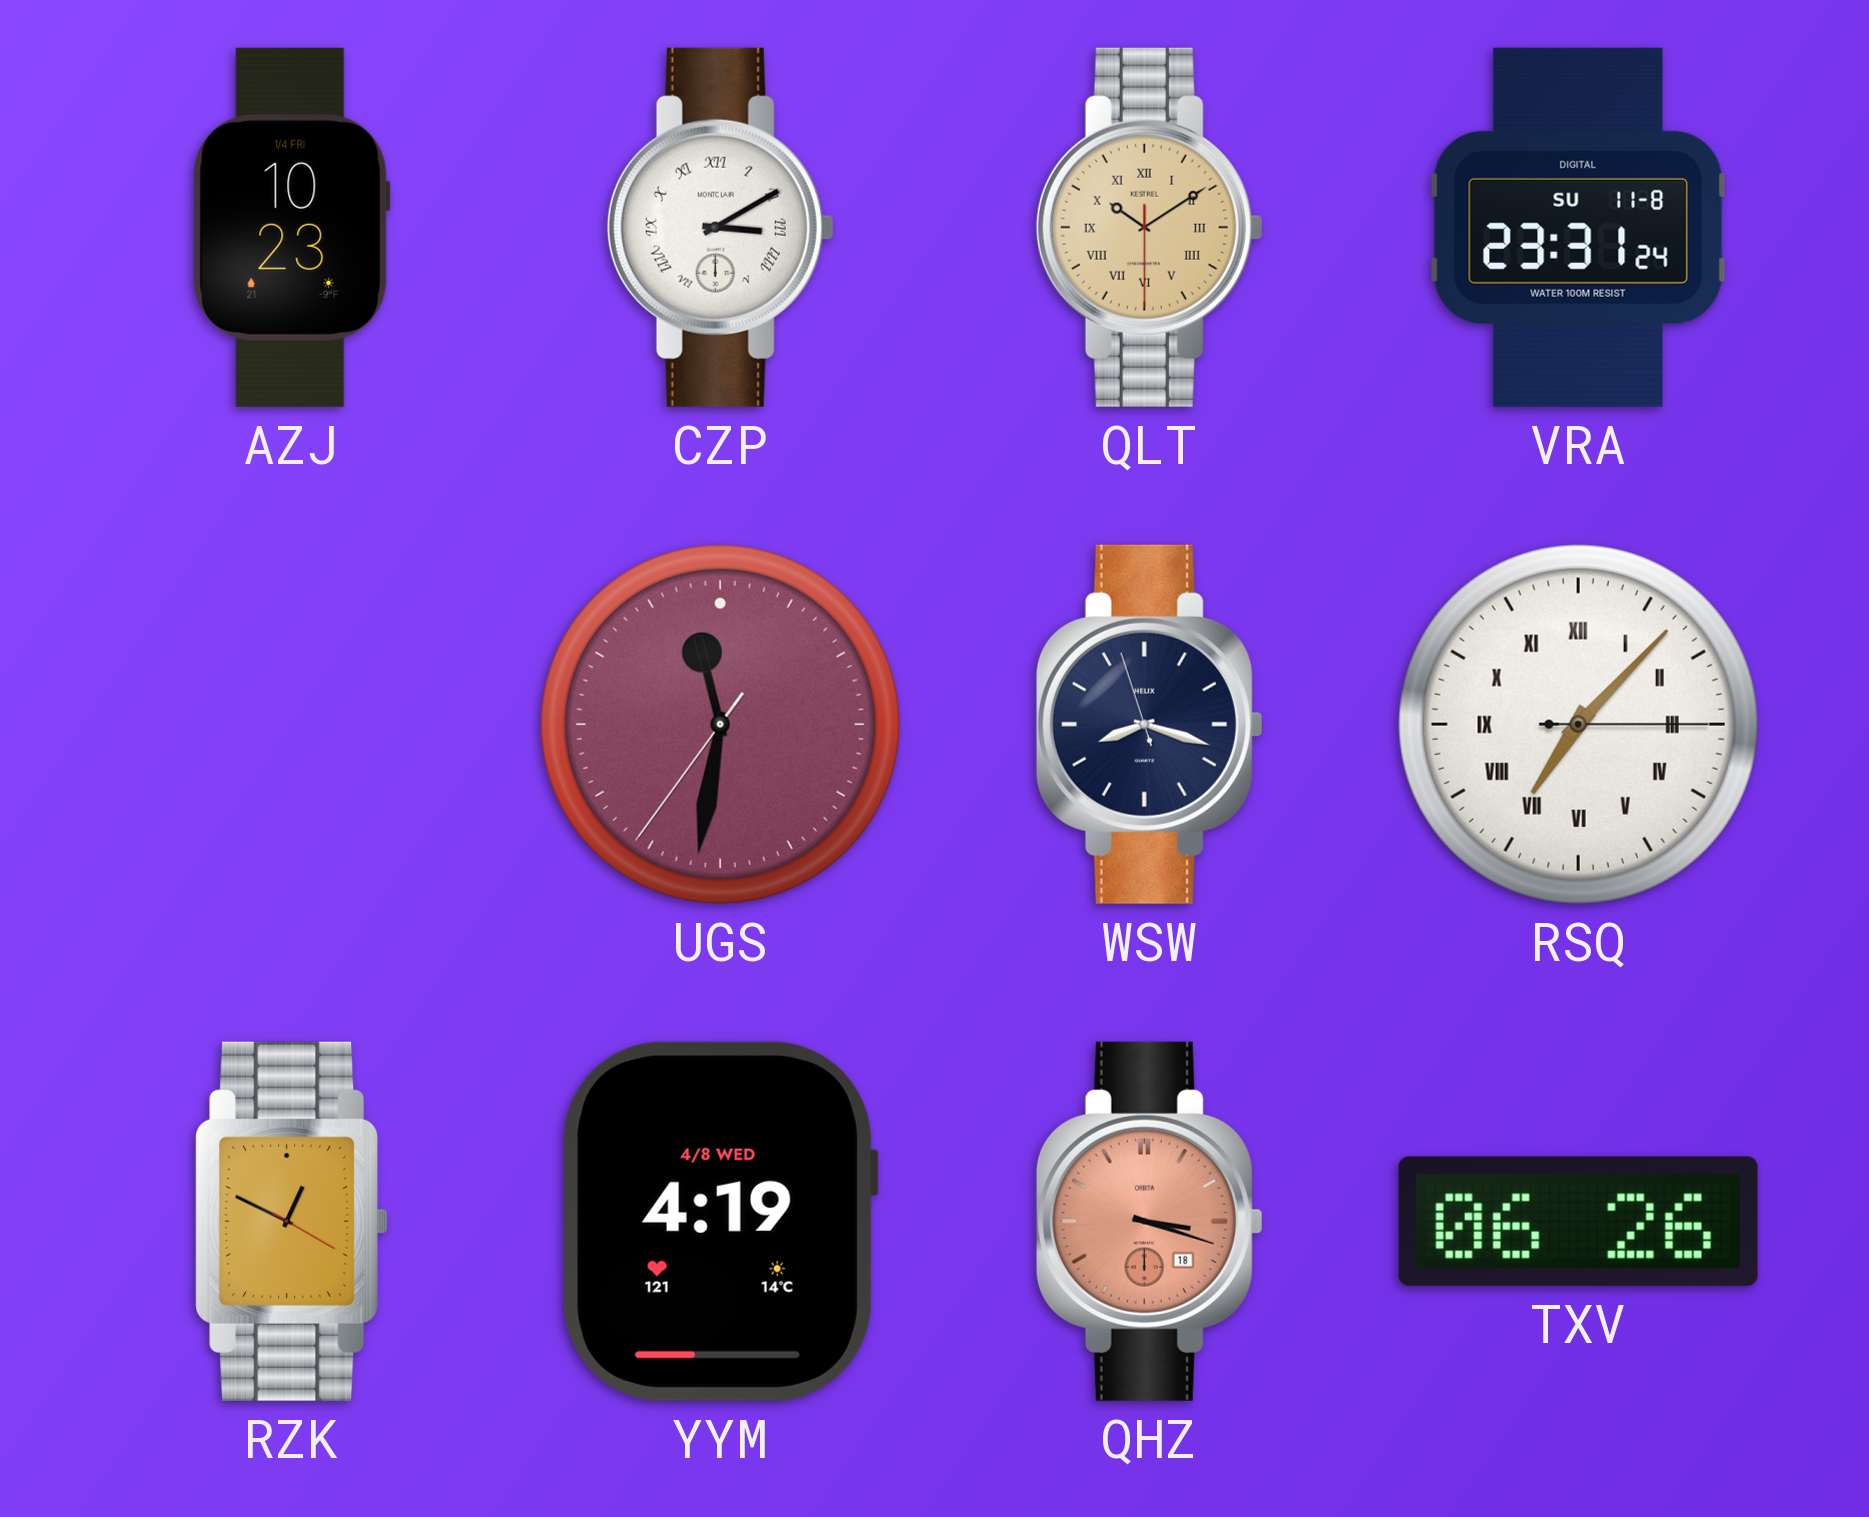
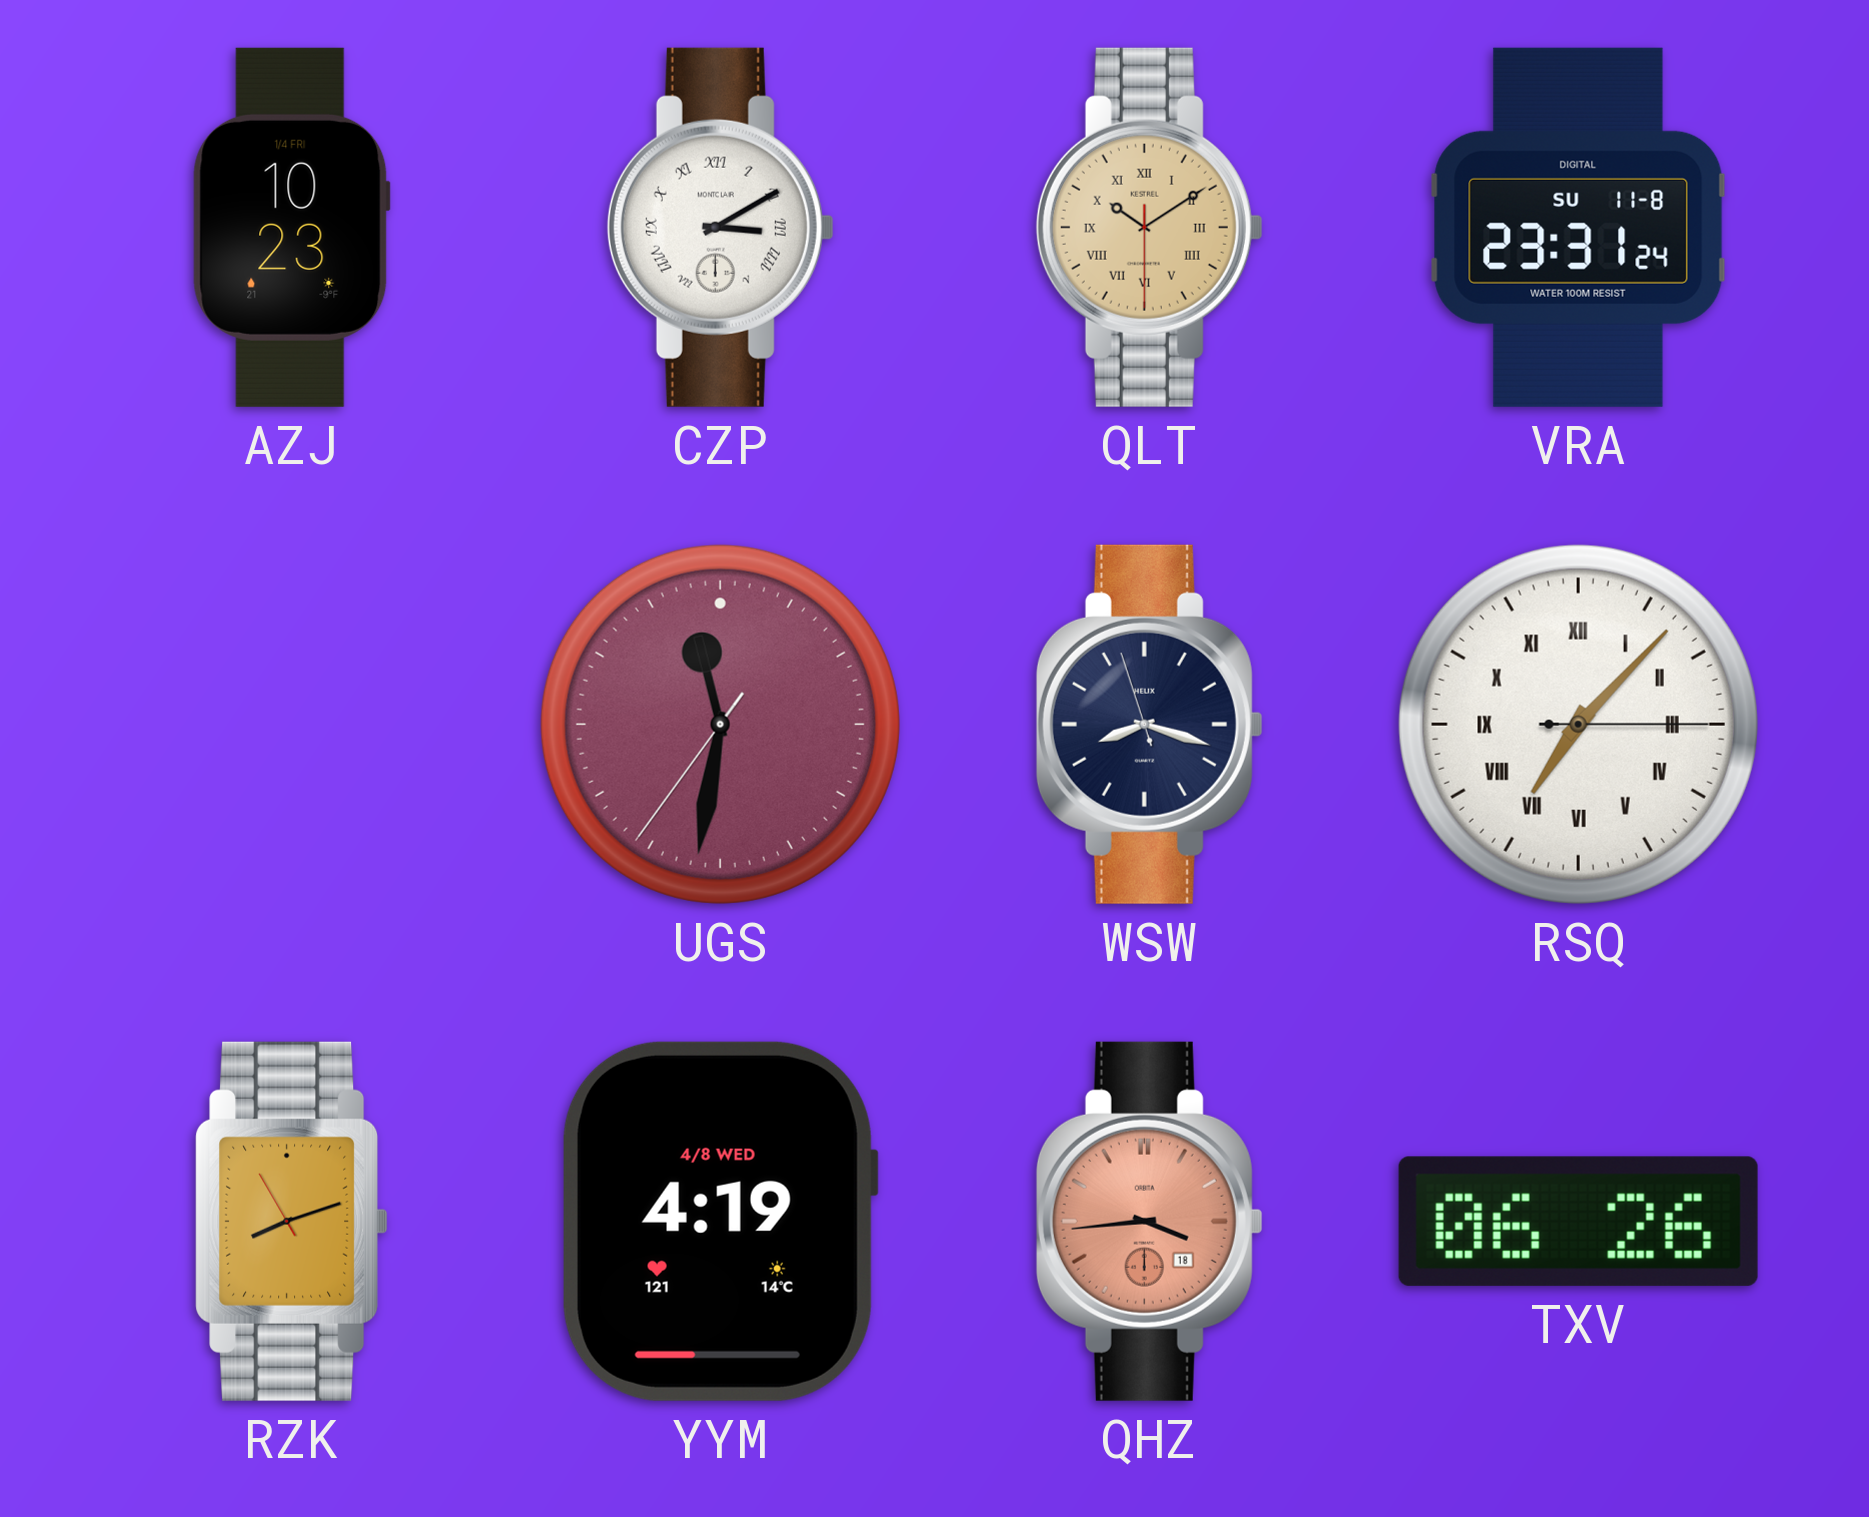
RZK: 12:49 -> 8:11
QHZ: 3:18 -> 3:44
